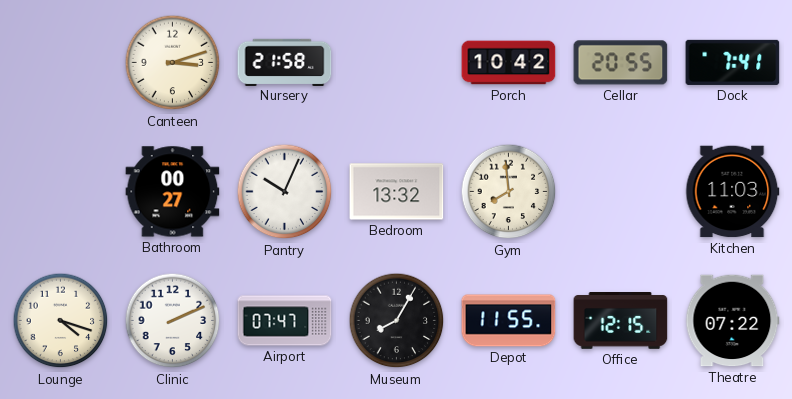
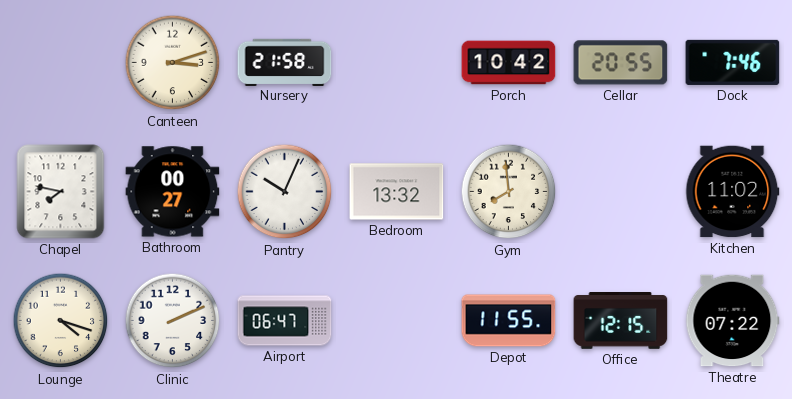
Dock: 7:41 -> 7:46
Chapel: none -> 7:47
Kitchen: 11:03 -> 11:02
Airport: 07:47 -> 06:47
Museum: 8:05 -> none
